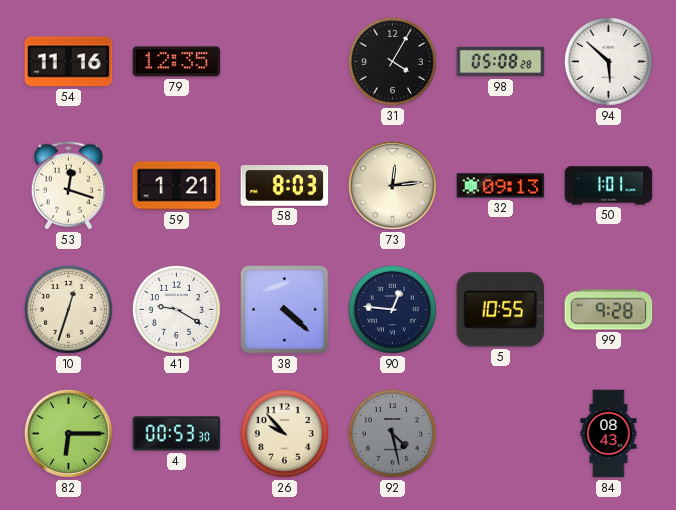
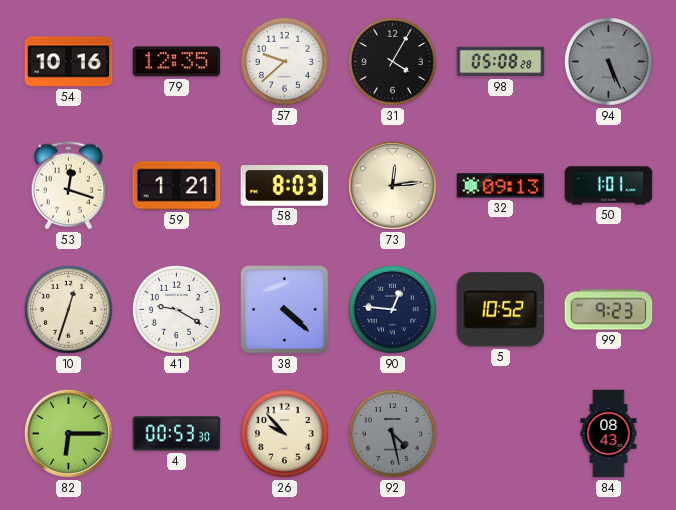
54: 11:16 -> 10:16
57: none -> 9:38
94: 5:52 -> 5:26
94 dial: white -> grey
5: 10:55 -> 10:52
99: 9:28 -> 9:23
